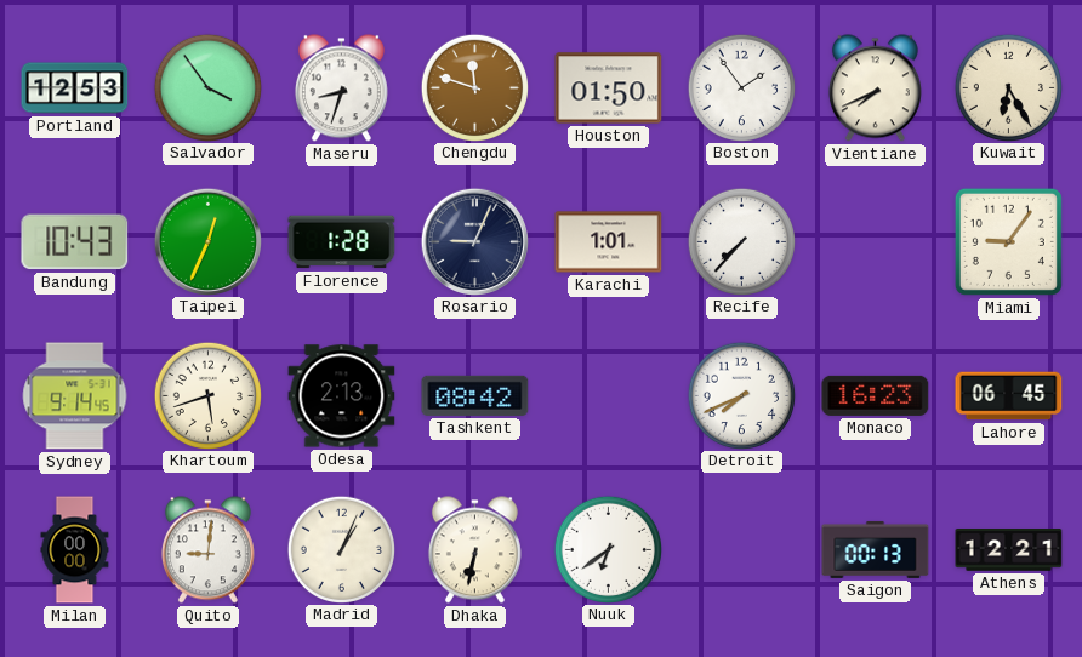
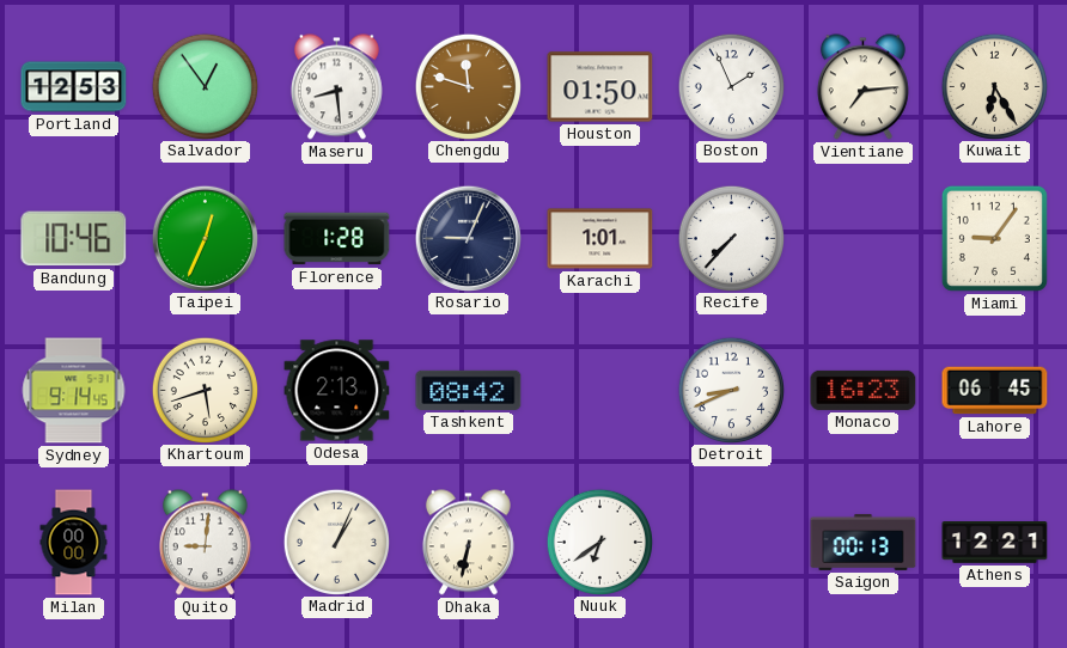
Salvador: 3:54 -> 12:54
Maseru: 8:33 -> 8:29
Boston: 1:54 -> 1:56
Vientiane: 7:41 -> 7:14
Bandung: 10:43 -> 10:46
Detroit: 7:41 -> 8:41
